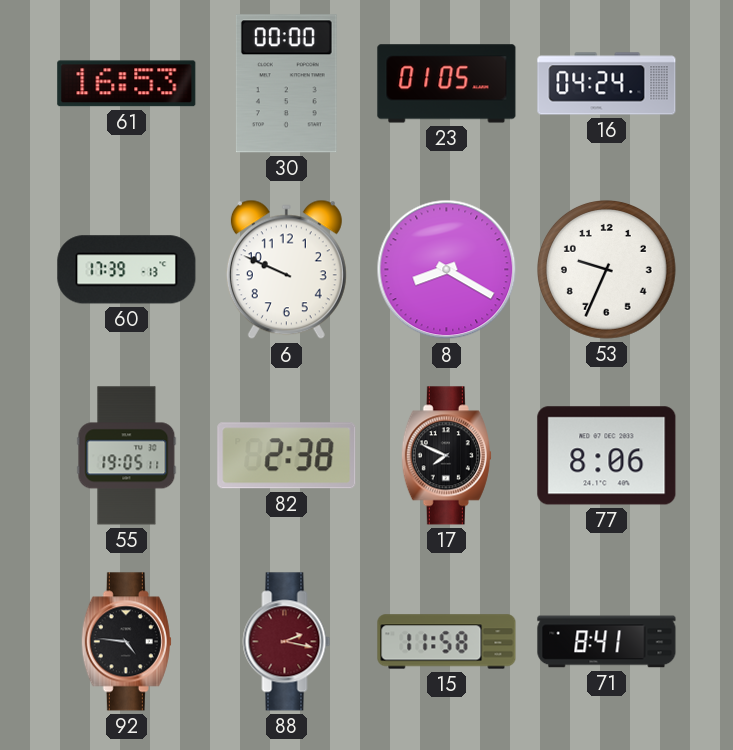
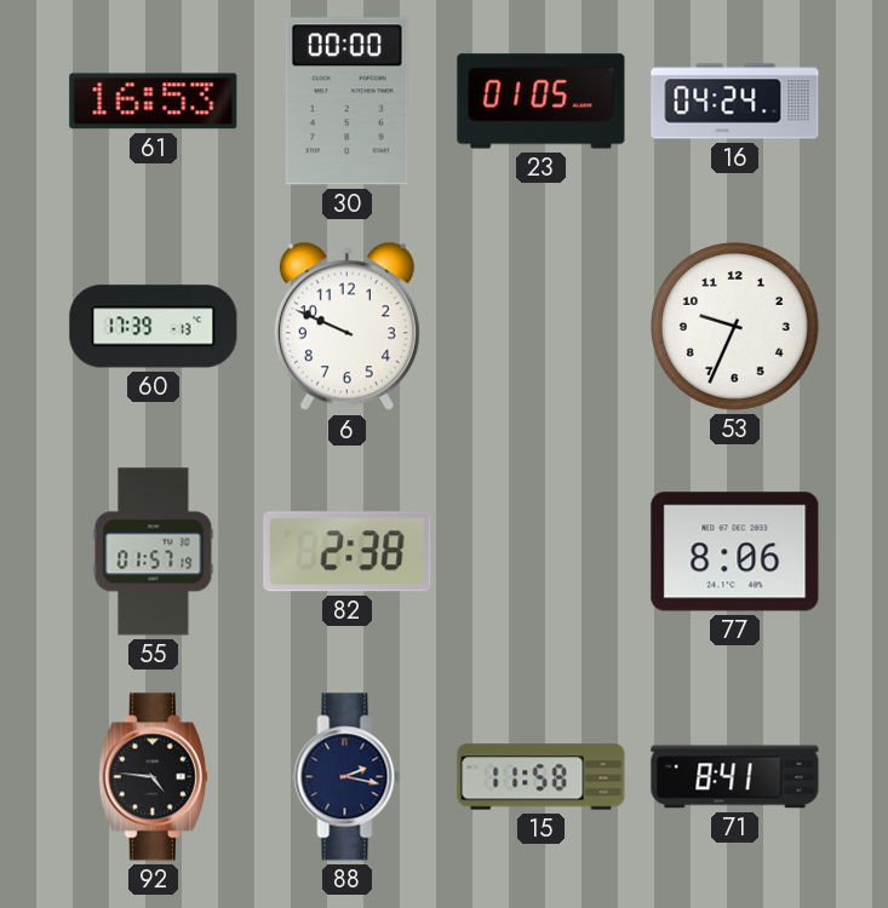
8: 8:20 -> none
55: 19:05 -> 01:57
17: 7:49 -> none
88 dial: burgundy -> navy
